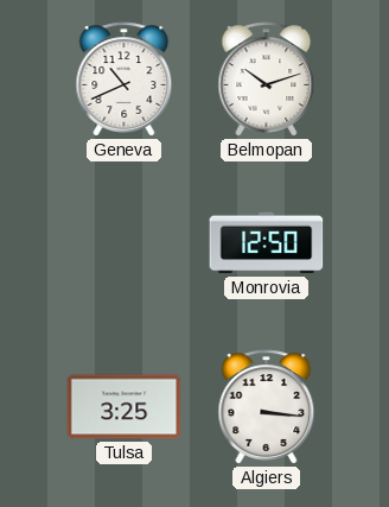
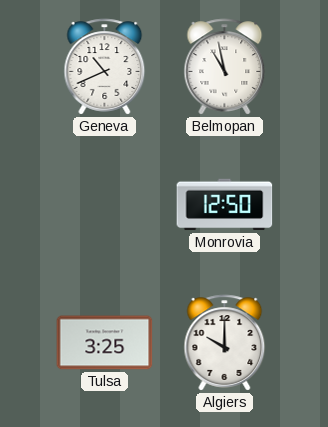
Belmopan: 10:12 -> 10:58
Algiers: 3:16 -> 10:00
